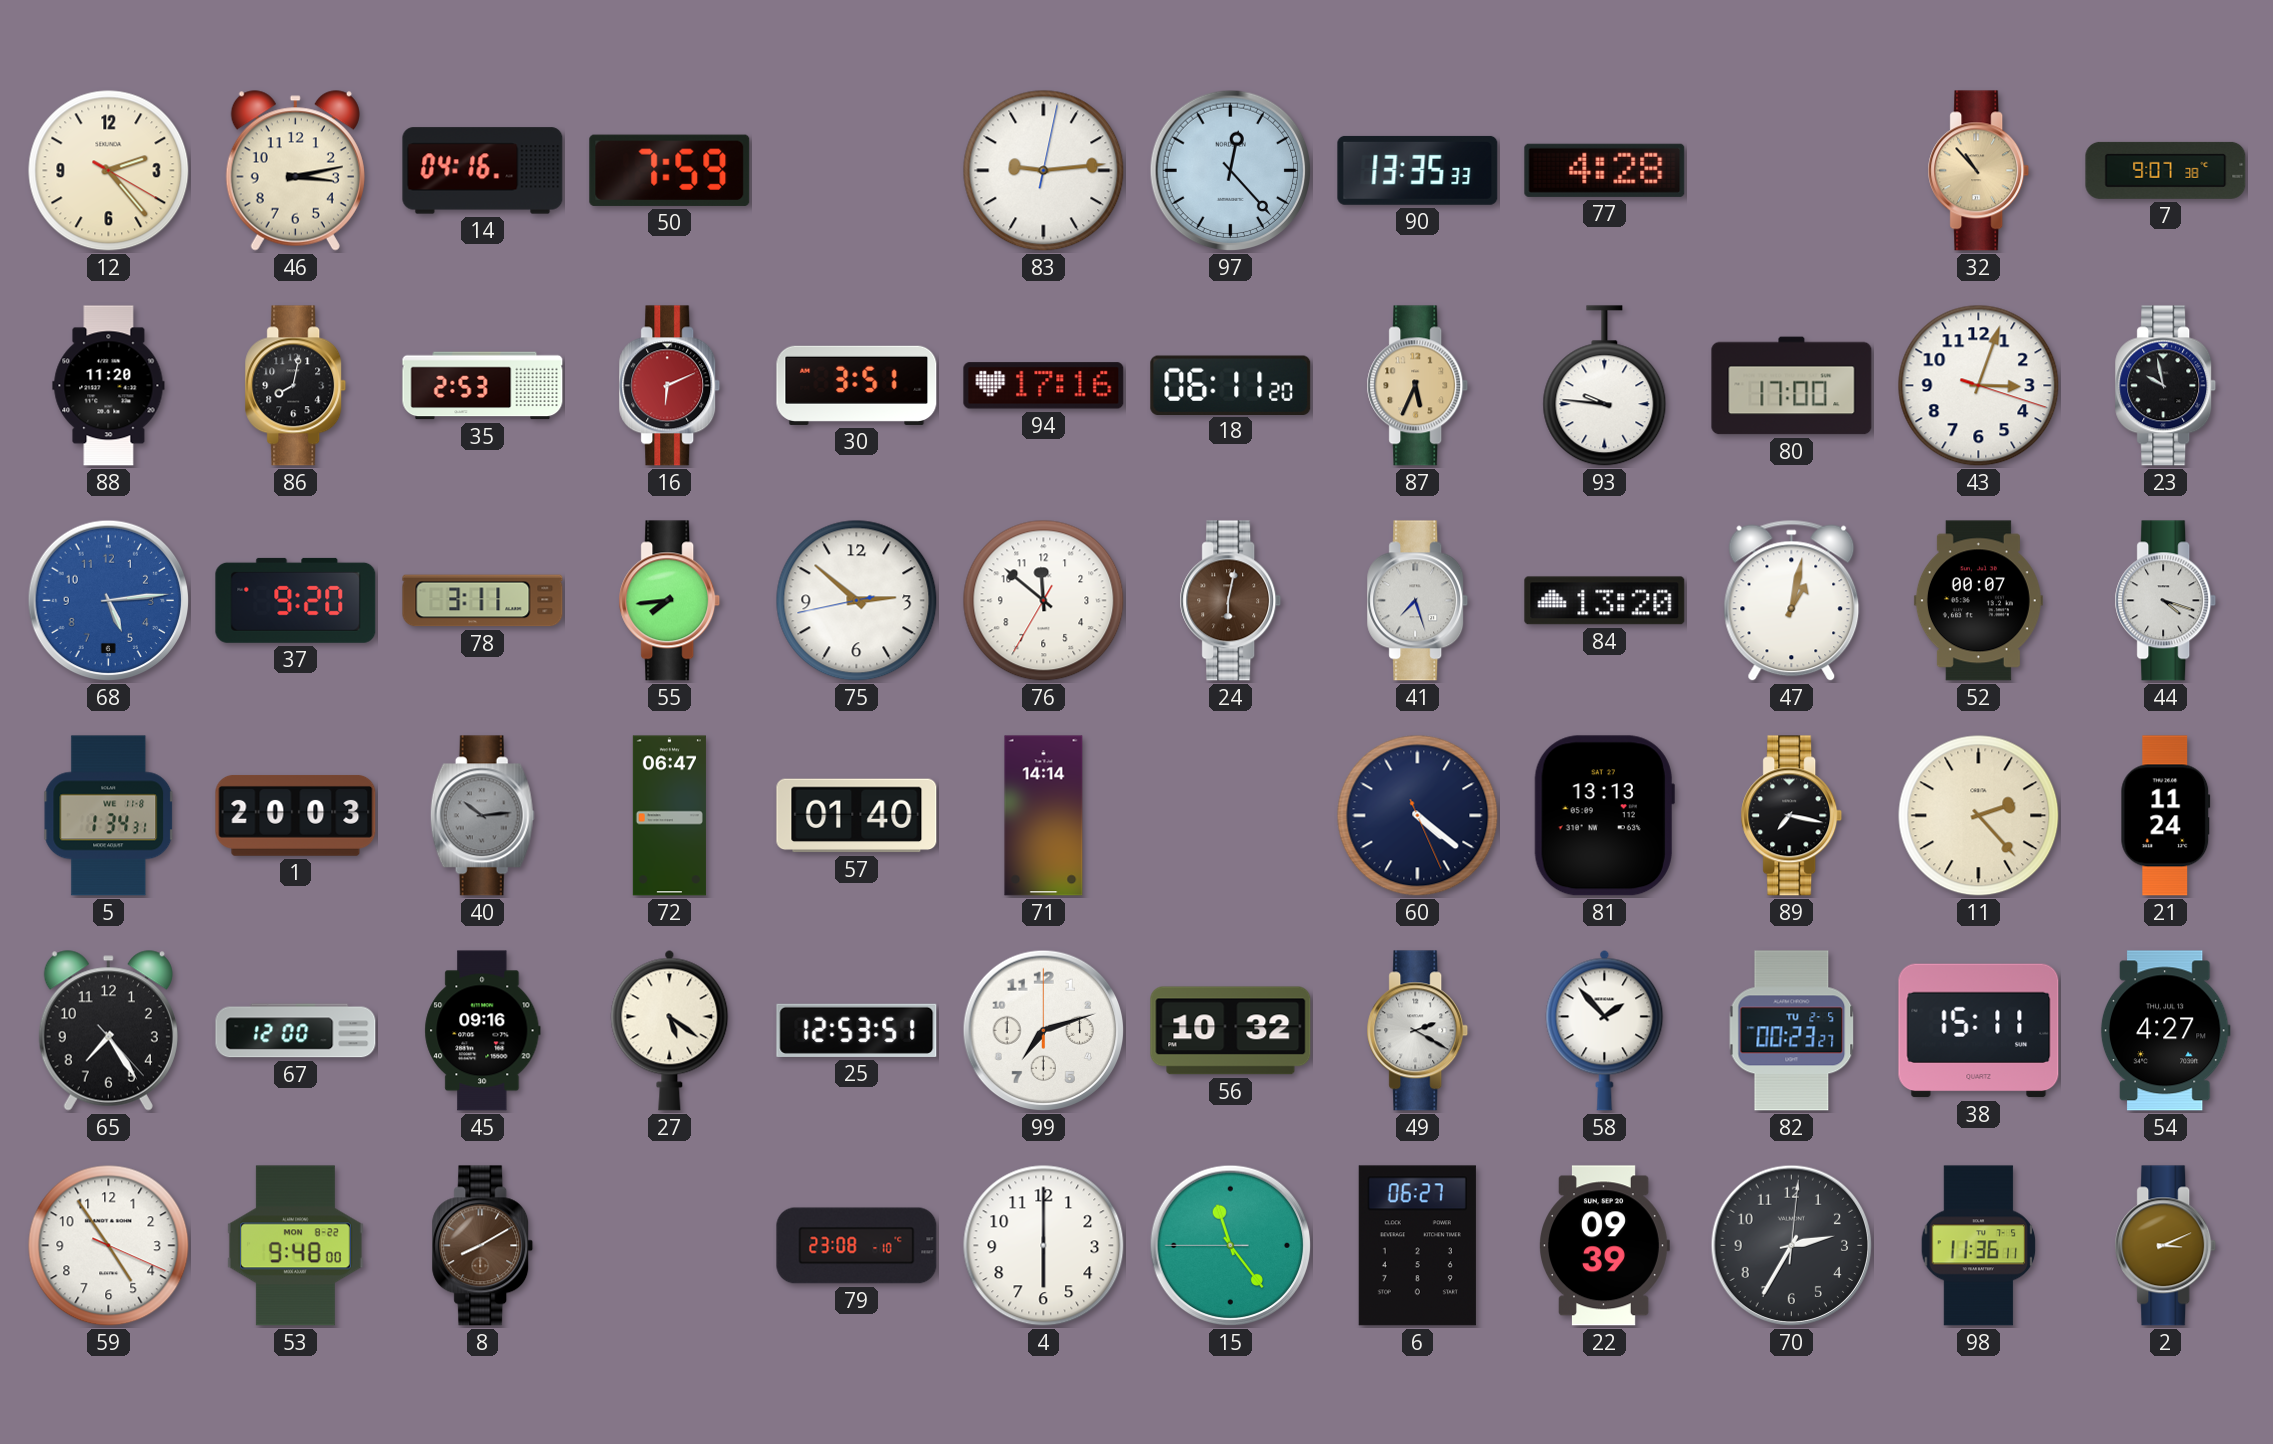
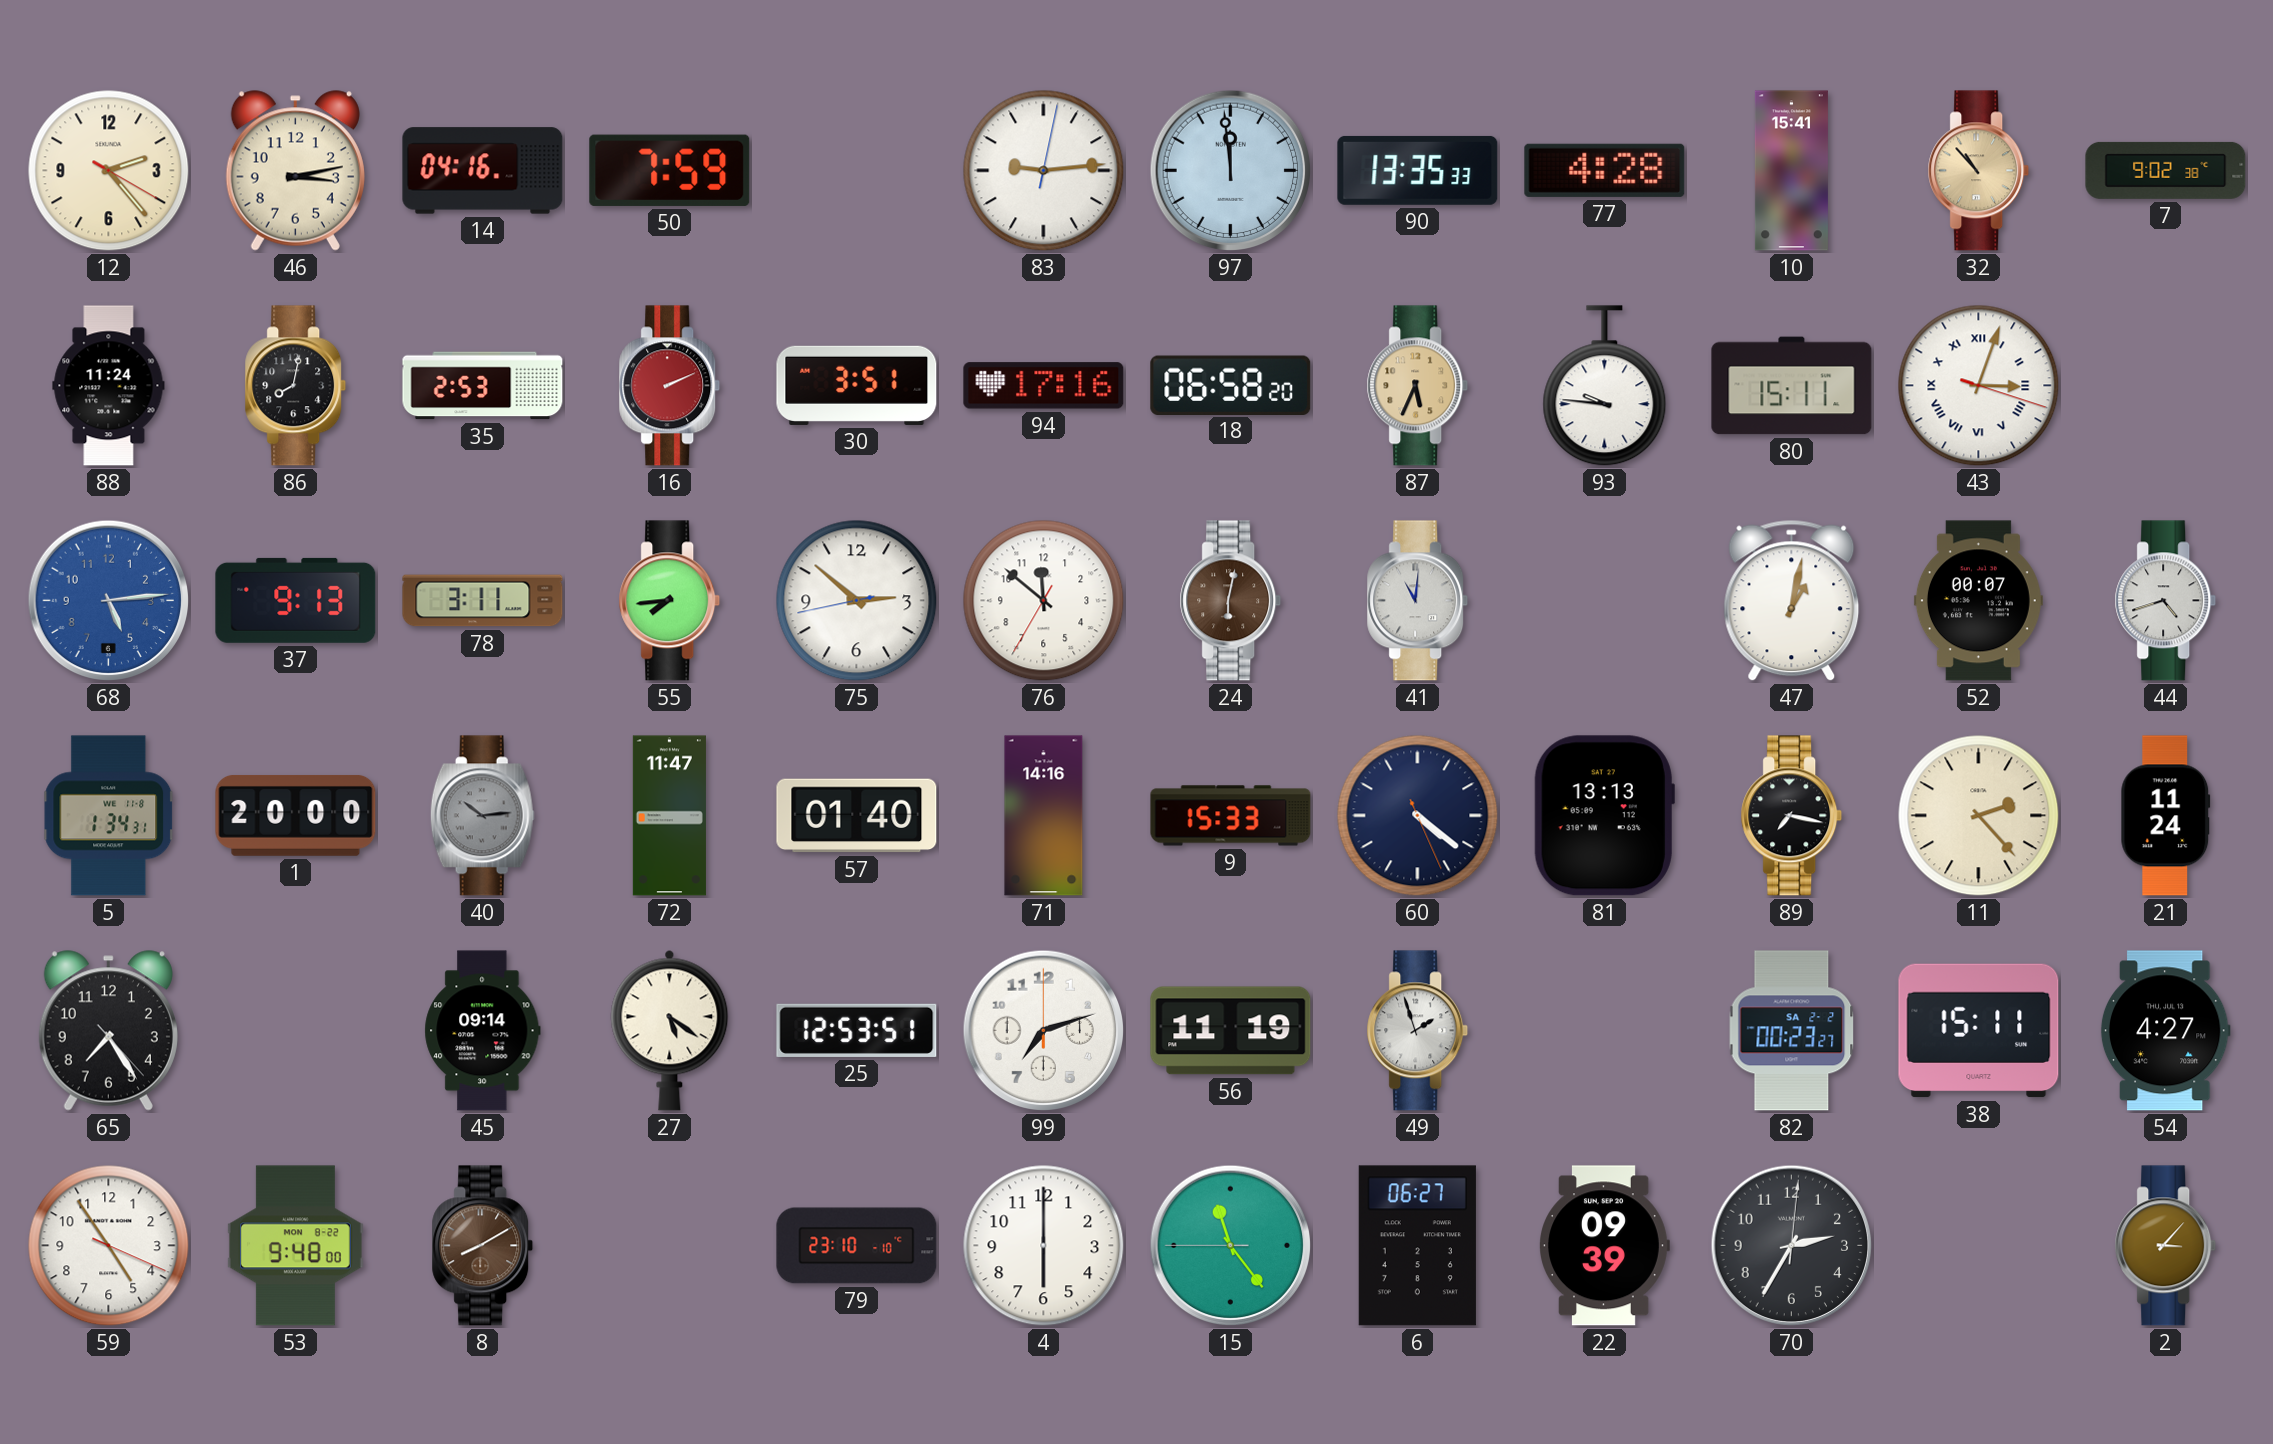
97: 12:23 -> 11:59
10: none -> 15:41
7: 9:07 -> 9:02
88: 11:20 -> 11:24
16: 6:11 -> 2:11
18: 06:11 -> 06:58
80: 17:00 -> 15:11
43 numerals: Arabic -> Roman
23: 9:58 -> none
37: 9:20 -> 9:13
41: 7:27 -> 11:01
84: 13:20 -> none
44: 4:18 -> 4:42
1: 20:03 -> 20:00
72: 06:47 -> 11:47
71: 14:14 -> 14:16
9: none -> 15:33
67: 12:00 -> none
45: 09:16 -> 09:14
56: 10:32 -> 11:19
49: 2:20 -> 1:57
58: 1:53 -> none
82 date: TU 2-5 -> SA 2-2
79: 23:08 -> 23:10
98: 11:36 -> none
2: 3:11 -> 3:07
